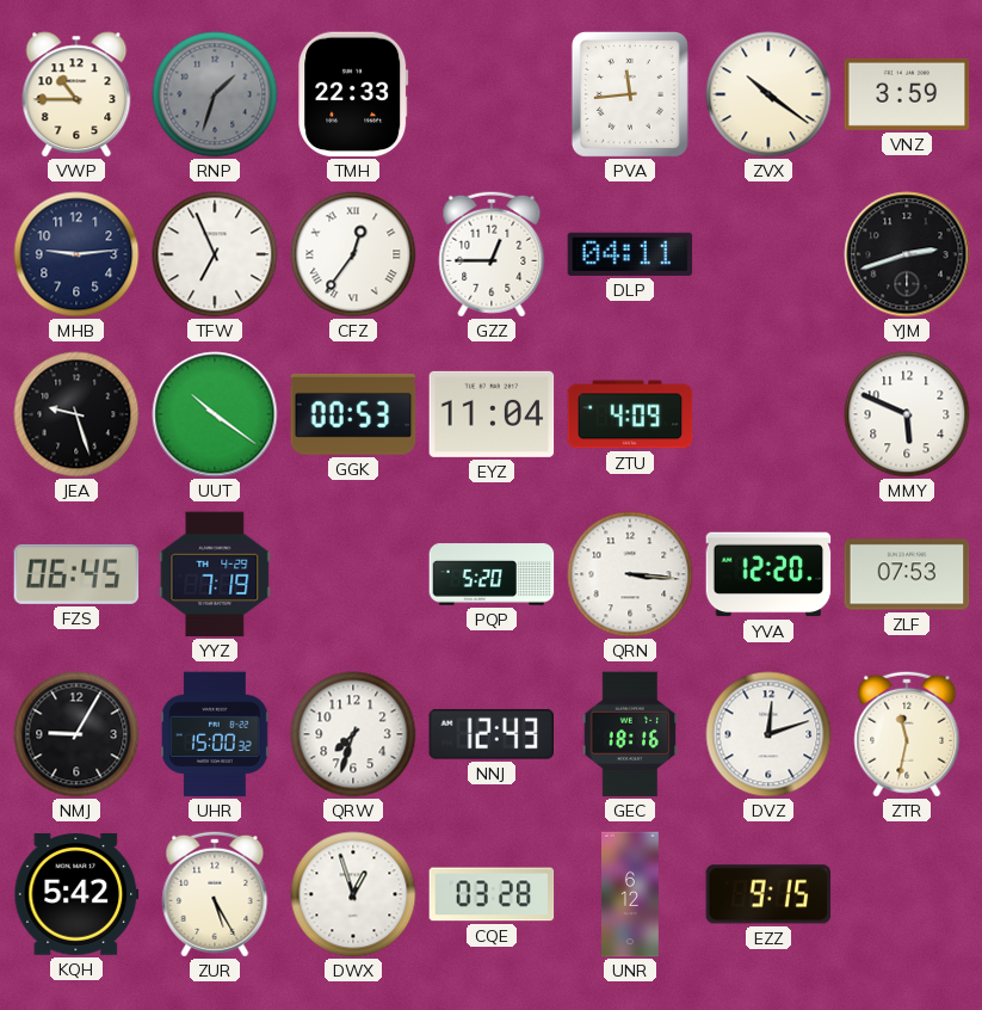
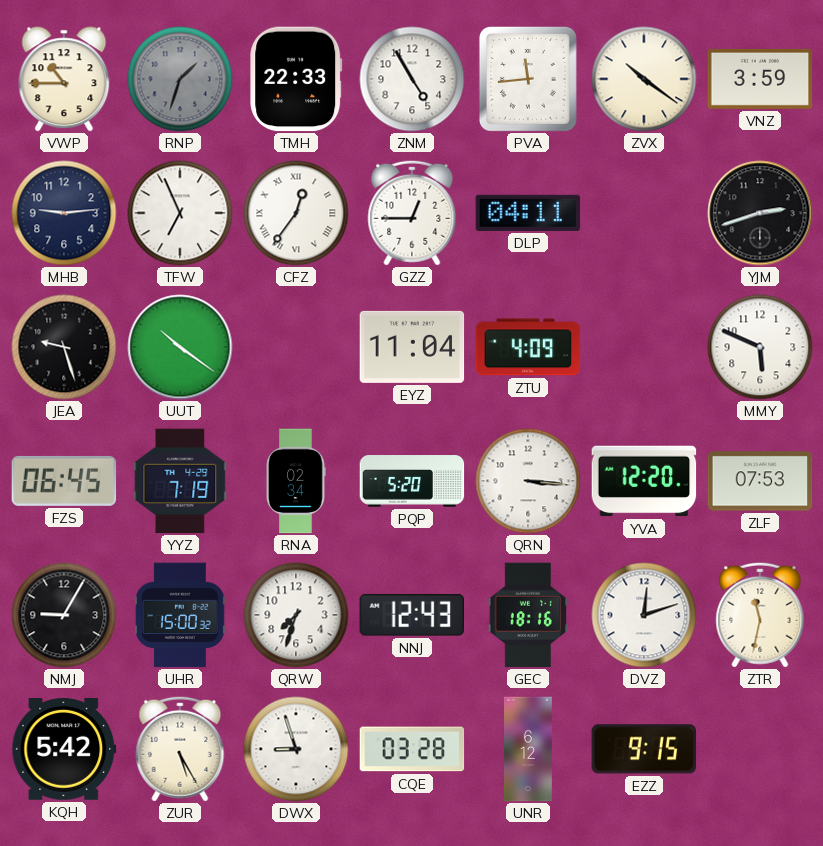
ZNM: none -> 4:55
GGK: 00:53 -> none
RNA: none -> 02:34
DWX: 12:57 -> 8:57
